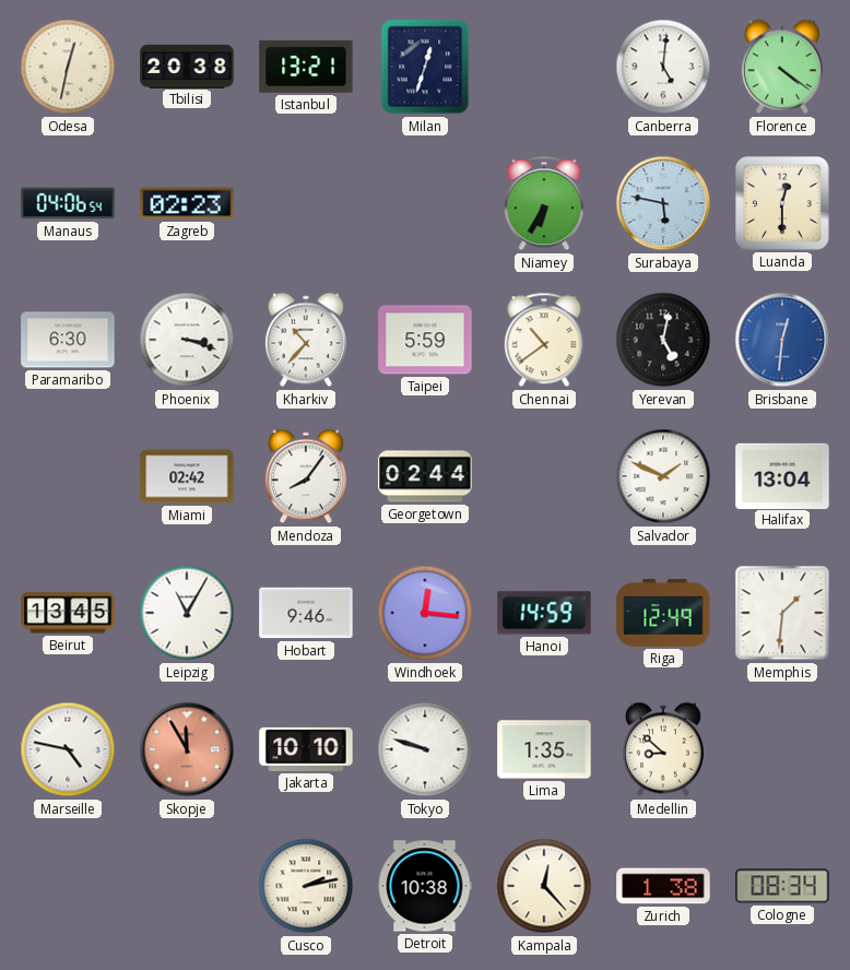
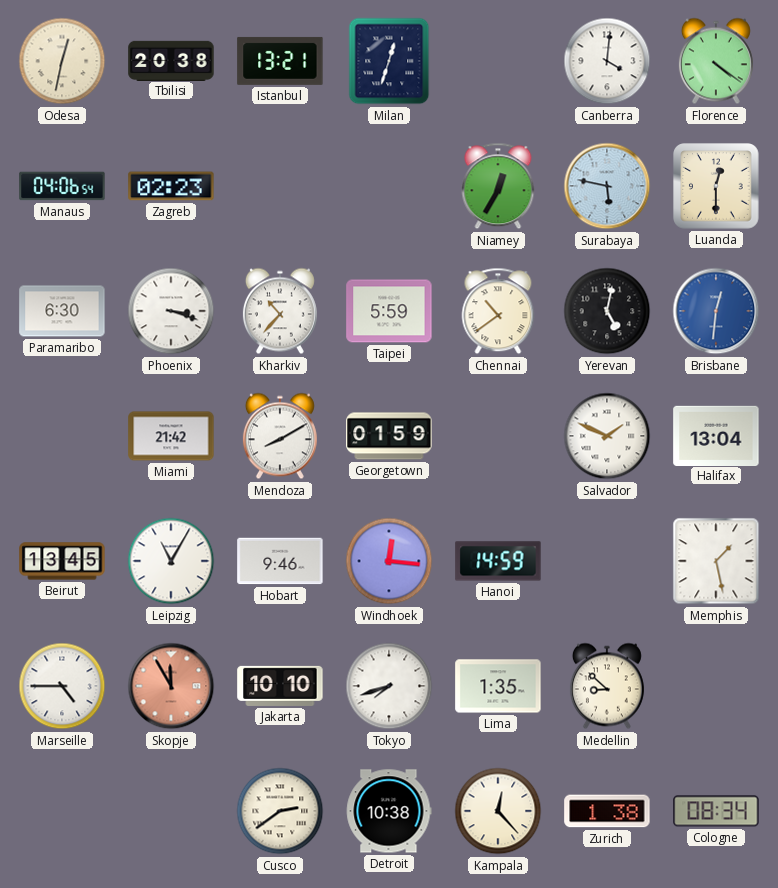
Canberra: 5:01 -> 4:01
Niamey: 6:35 -> 12:35
Miami: 02:42 -> 21:42
Mendoza: 8:06 -> 8:10
Georgetown: 02:44 -> 01:59
Riga: 12:49 -> none
Memphis: 1:31 -> 1:28
Marseille: 4:47 -> 4:45
Tokyo: 9:48 -> 7:42
Cusco: 2:13 -> 2:39
